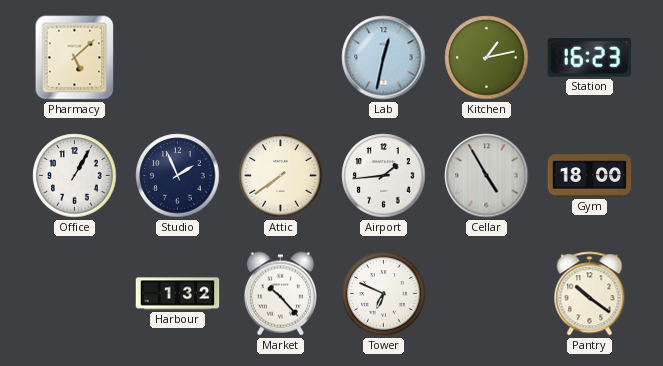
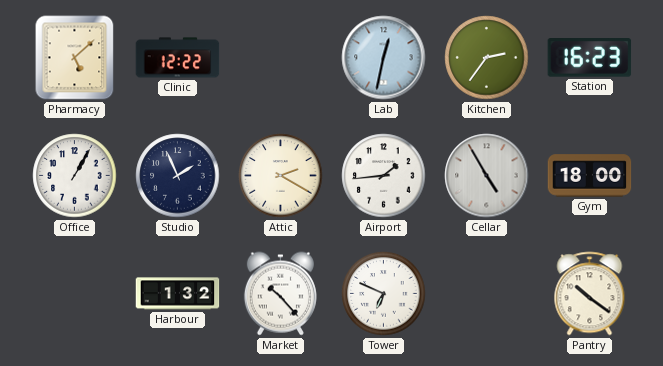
Clinic: none -> 12:22
Kitchen: 1:13 -> 2:36
Attic: 7:39 -> 2:20
